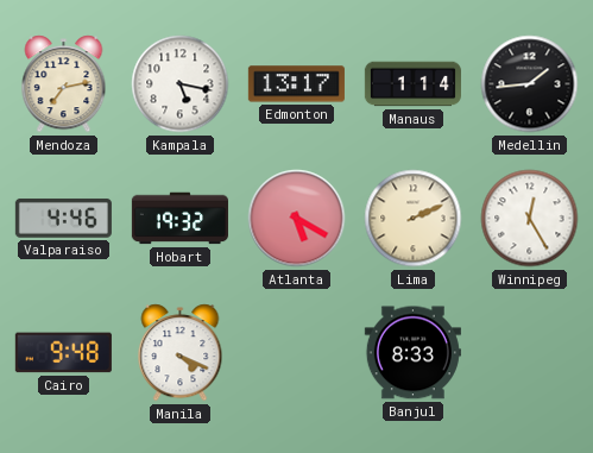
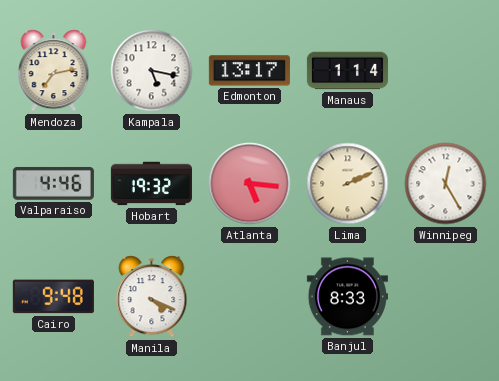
Medellin: 1:44 -> none
Atlanta: 5:20 -> 5:16
